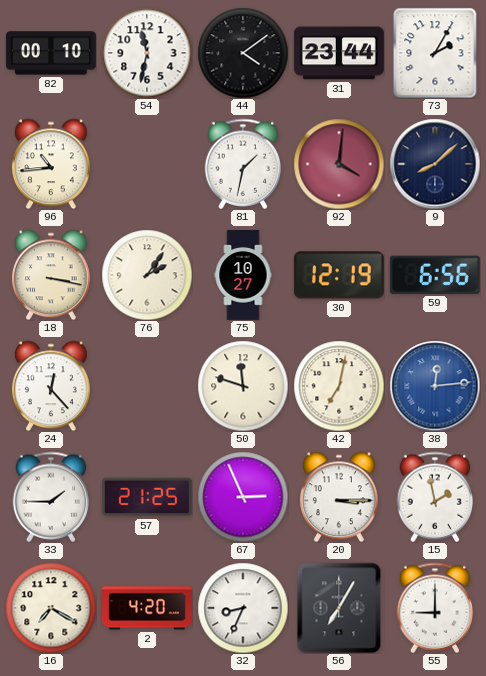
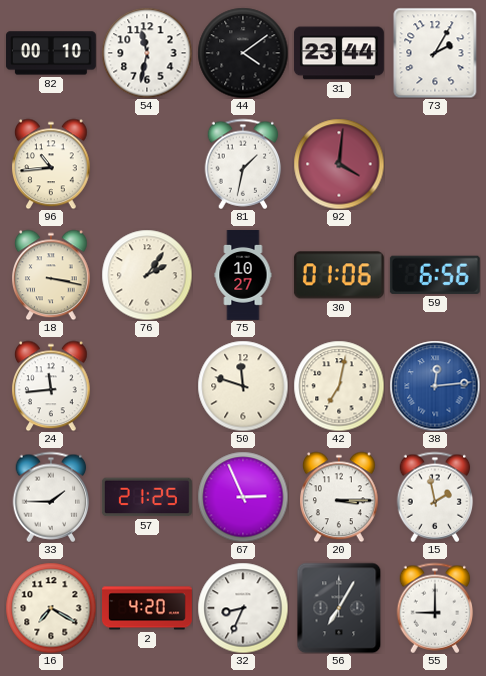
9: 8:08 -> none
30: 12:19 -> 01:06
24: 12:23 -> 11:44
